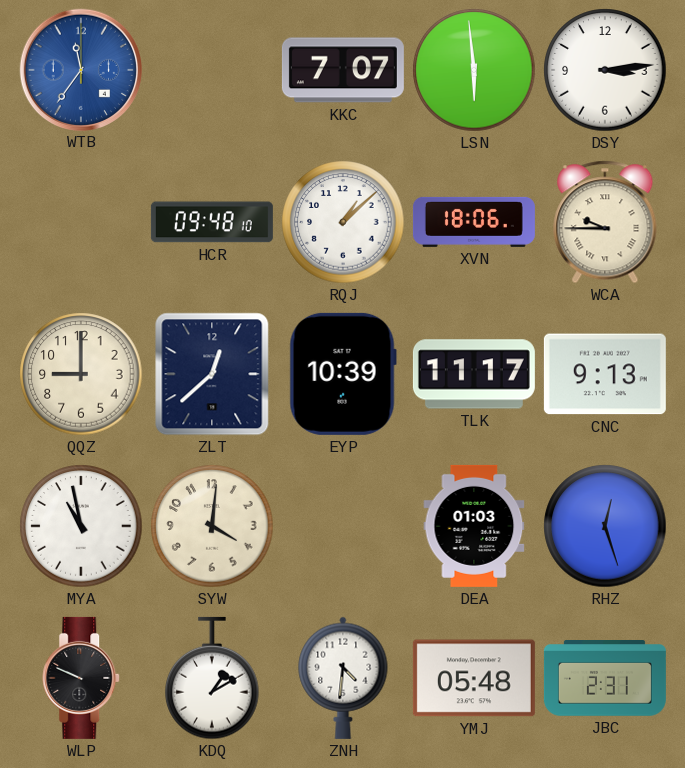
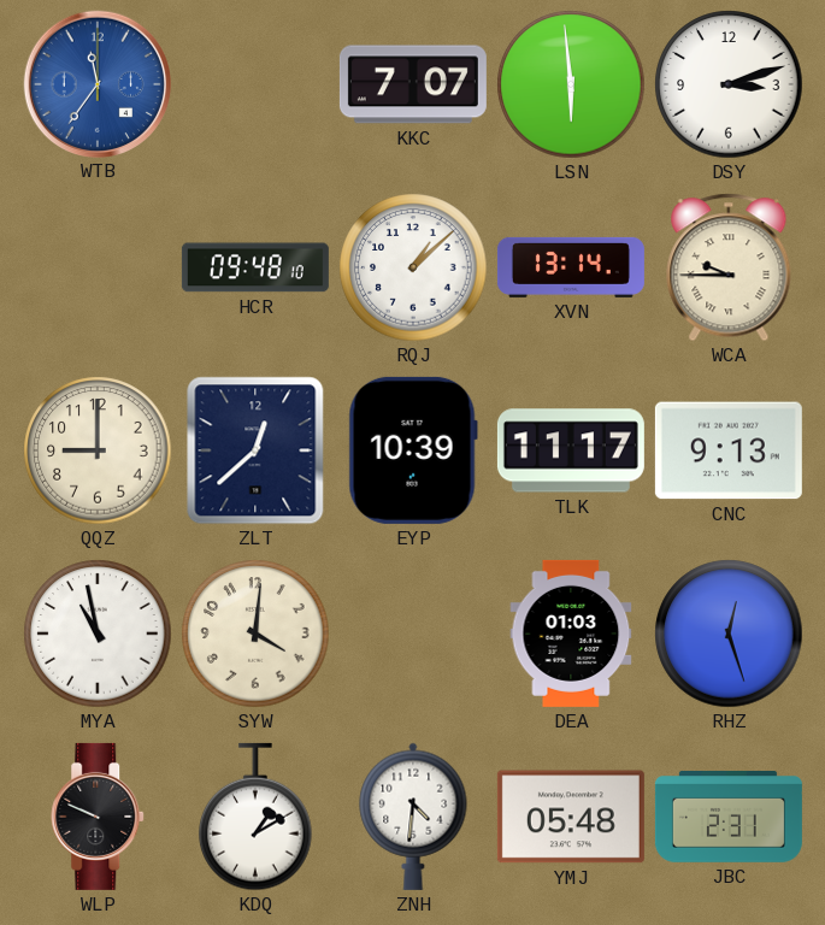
DSY: 3:14 -> 3:12
XVN: 18:06 -> 13:14
